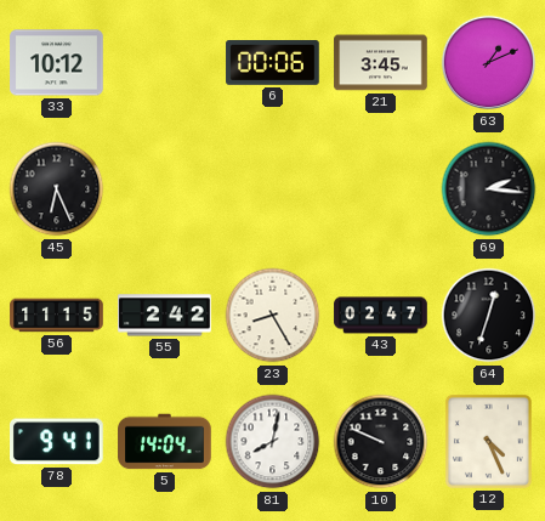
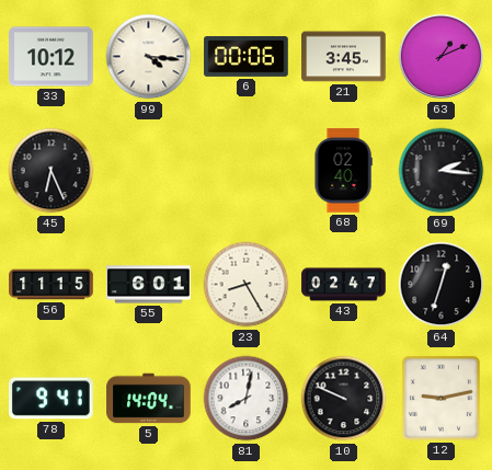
99: none -> 4:16
68: none -> 02:40
55: 2:42 -> 6:01
12: 4:26 -> 9:13
